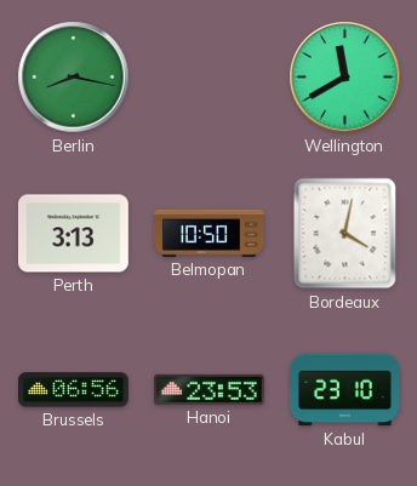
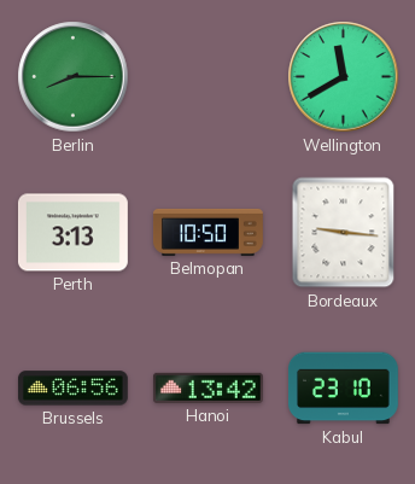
Berlin: 8:17 -> 8:15
Bordeaux: 4:02 -> 9:16
Hanoi: 23:53 -> 13:42
